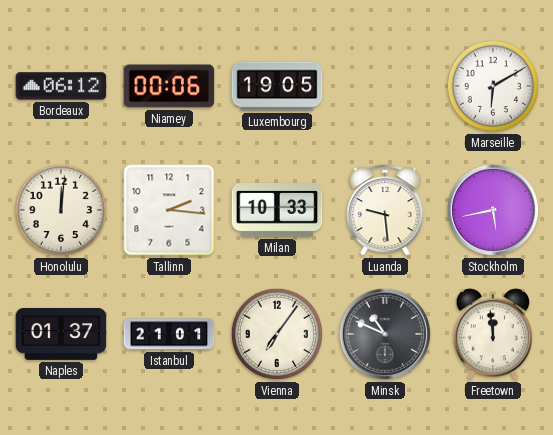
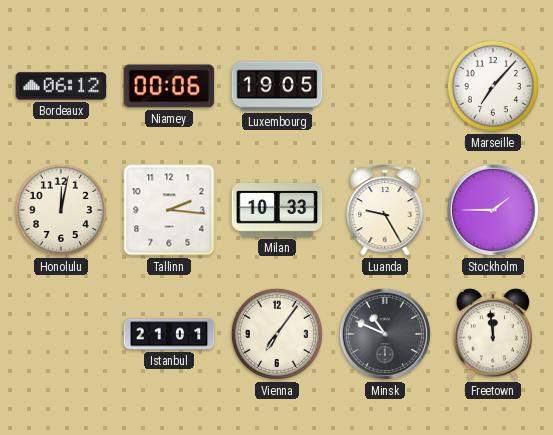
Marseille: 6:10 -> 7:07
Honolulu: 12:01 -> 12:02
Luanda: 9:29 -> 9:25
Stockholm: 5:43 -> 1:45
Naples: 01:37 -> none
